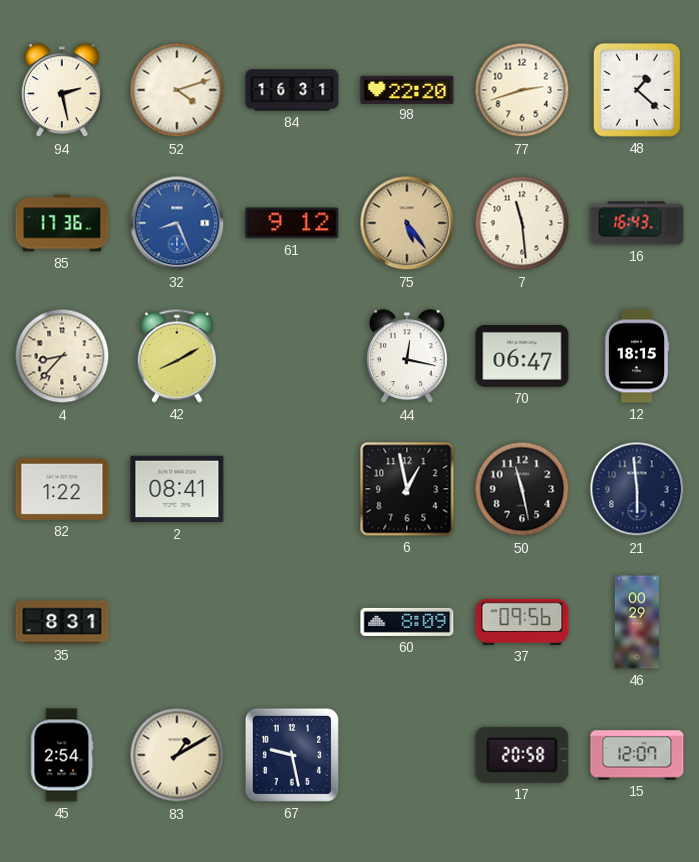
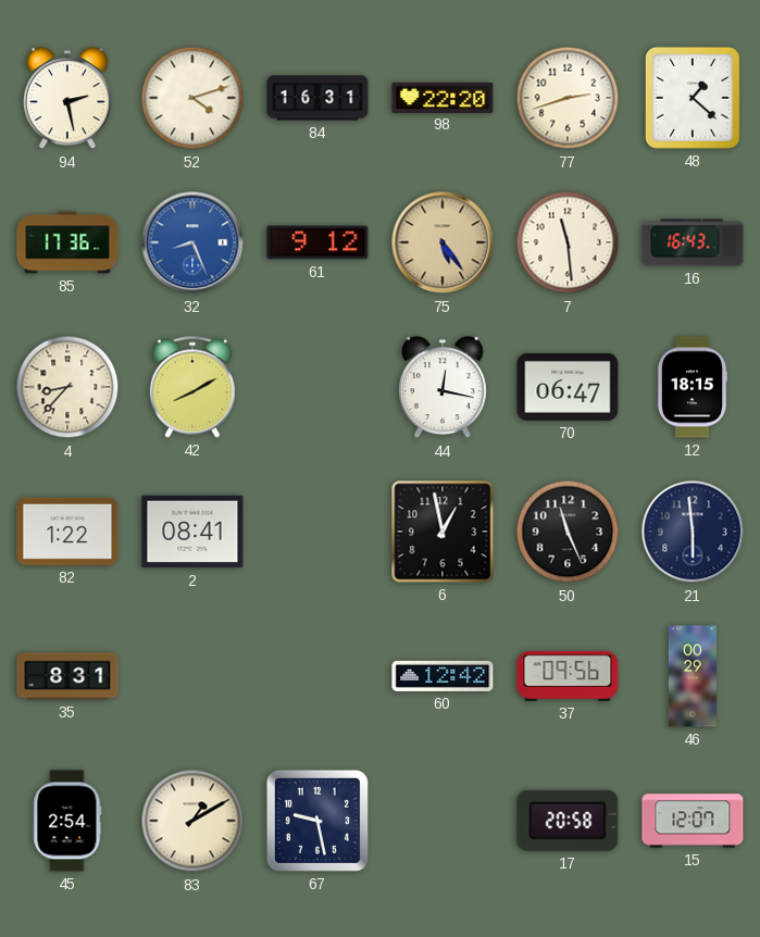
50: 11:28 -> 11:26
60: 8:09 -> 12:42
